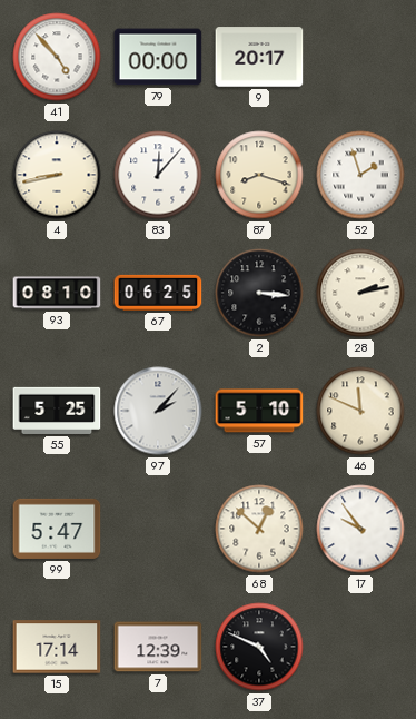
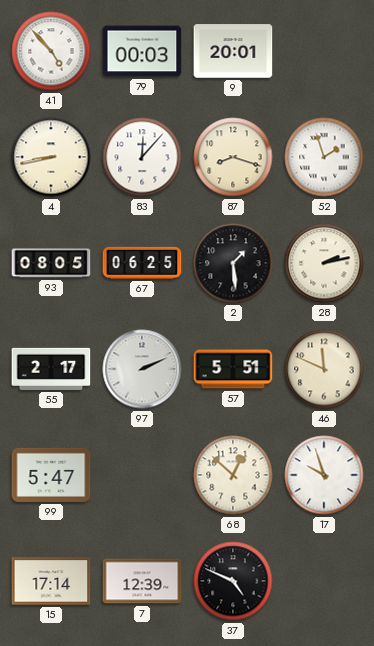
79: 00:00 -> 00:03
9: 20:17 -> 20:01
93: 08:10 -> 08:05
2: 3:16 -> 1:29
55: 5:25 -> 2:17
97: 2:07 -> 2:11
57: 5:10 -> 5:51
17: 9:54 -> 9:57
